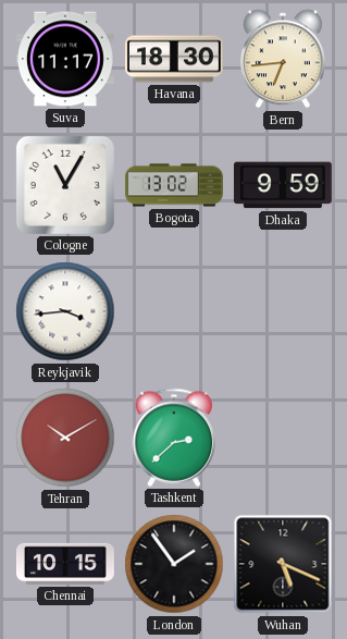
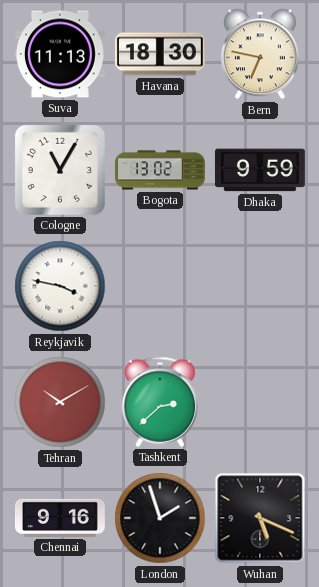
Suva: 11:17 -> 11:13
Bern: 6:44 -> 6:47
Reykjavik: 3:44 -> 3:47
Chennai: 10:15 -> 9:16
London: 1:54 -> 1:57
